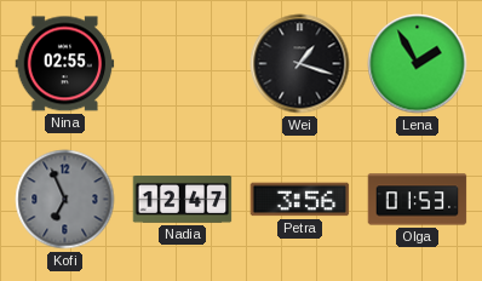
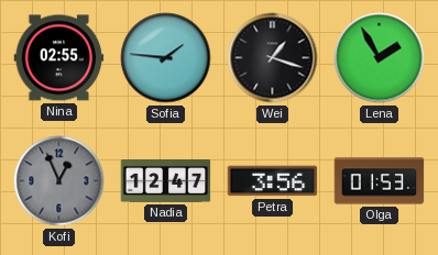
Sofia: none -> 1:46
Kofi: 6:56 -> 12:56
